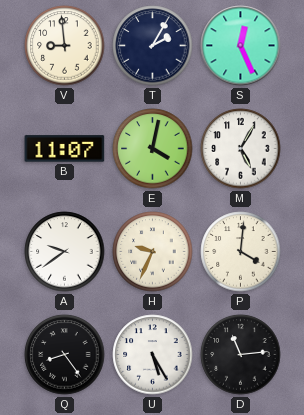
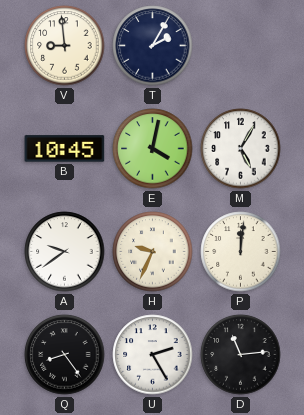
S: 12:26 -> none
B: 11:07 -> 10:45
P: 4:01 -> 12:01
U: 5:25 -> 2:25
